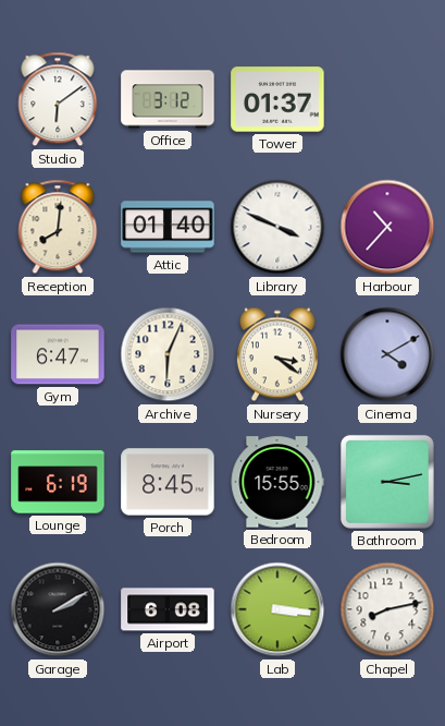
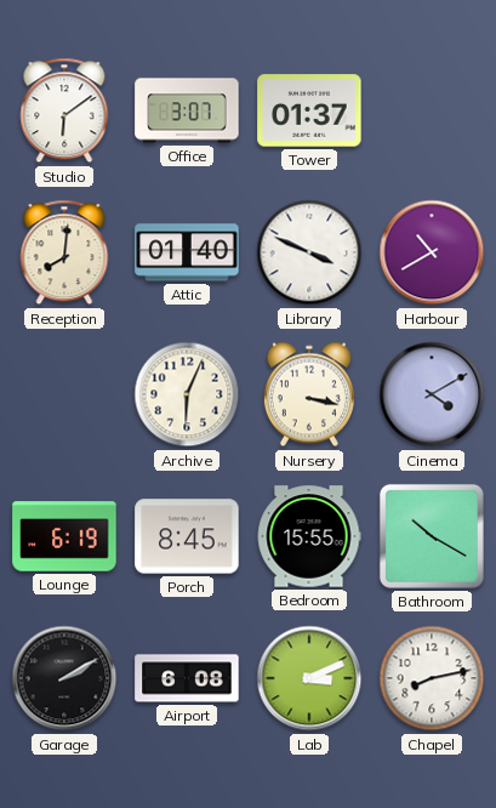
Office: 3:12 -> 3:07
Harbour: 10:37 -> 10:40
Gym: 6:47 -> none
Nursery: 3:21 -> 3:17
Bathroom: 3:13 -> 10:20
Lab: 3:16 -> 3:11
